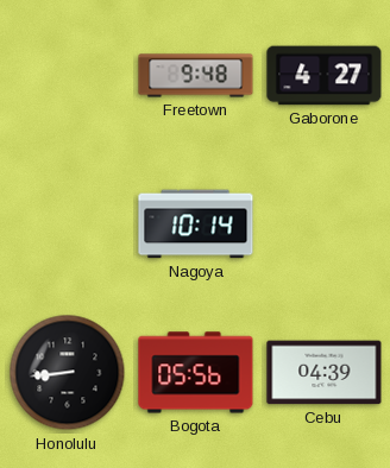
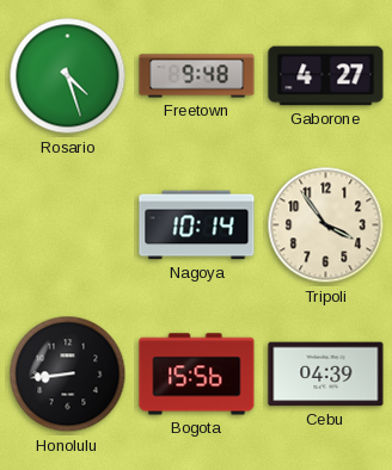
Rosario: none -> 4:27
Tripoli: none -> 3:54
Bogota: 05:56 -> 15:56
